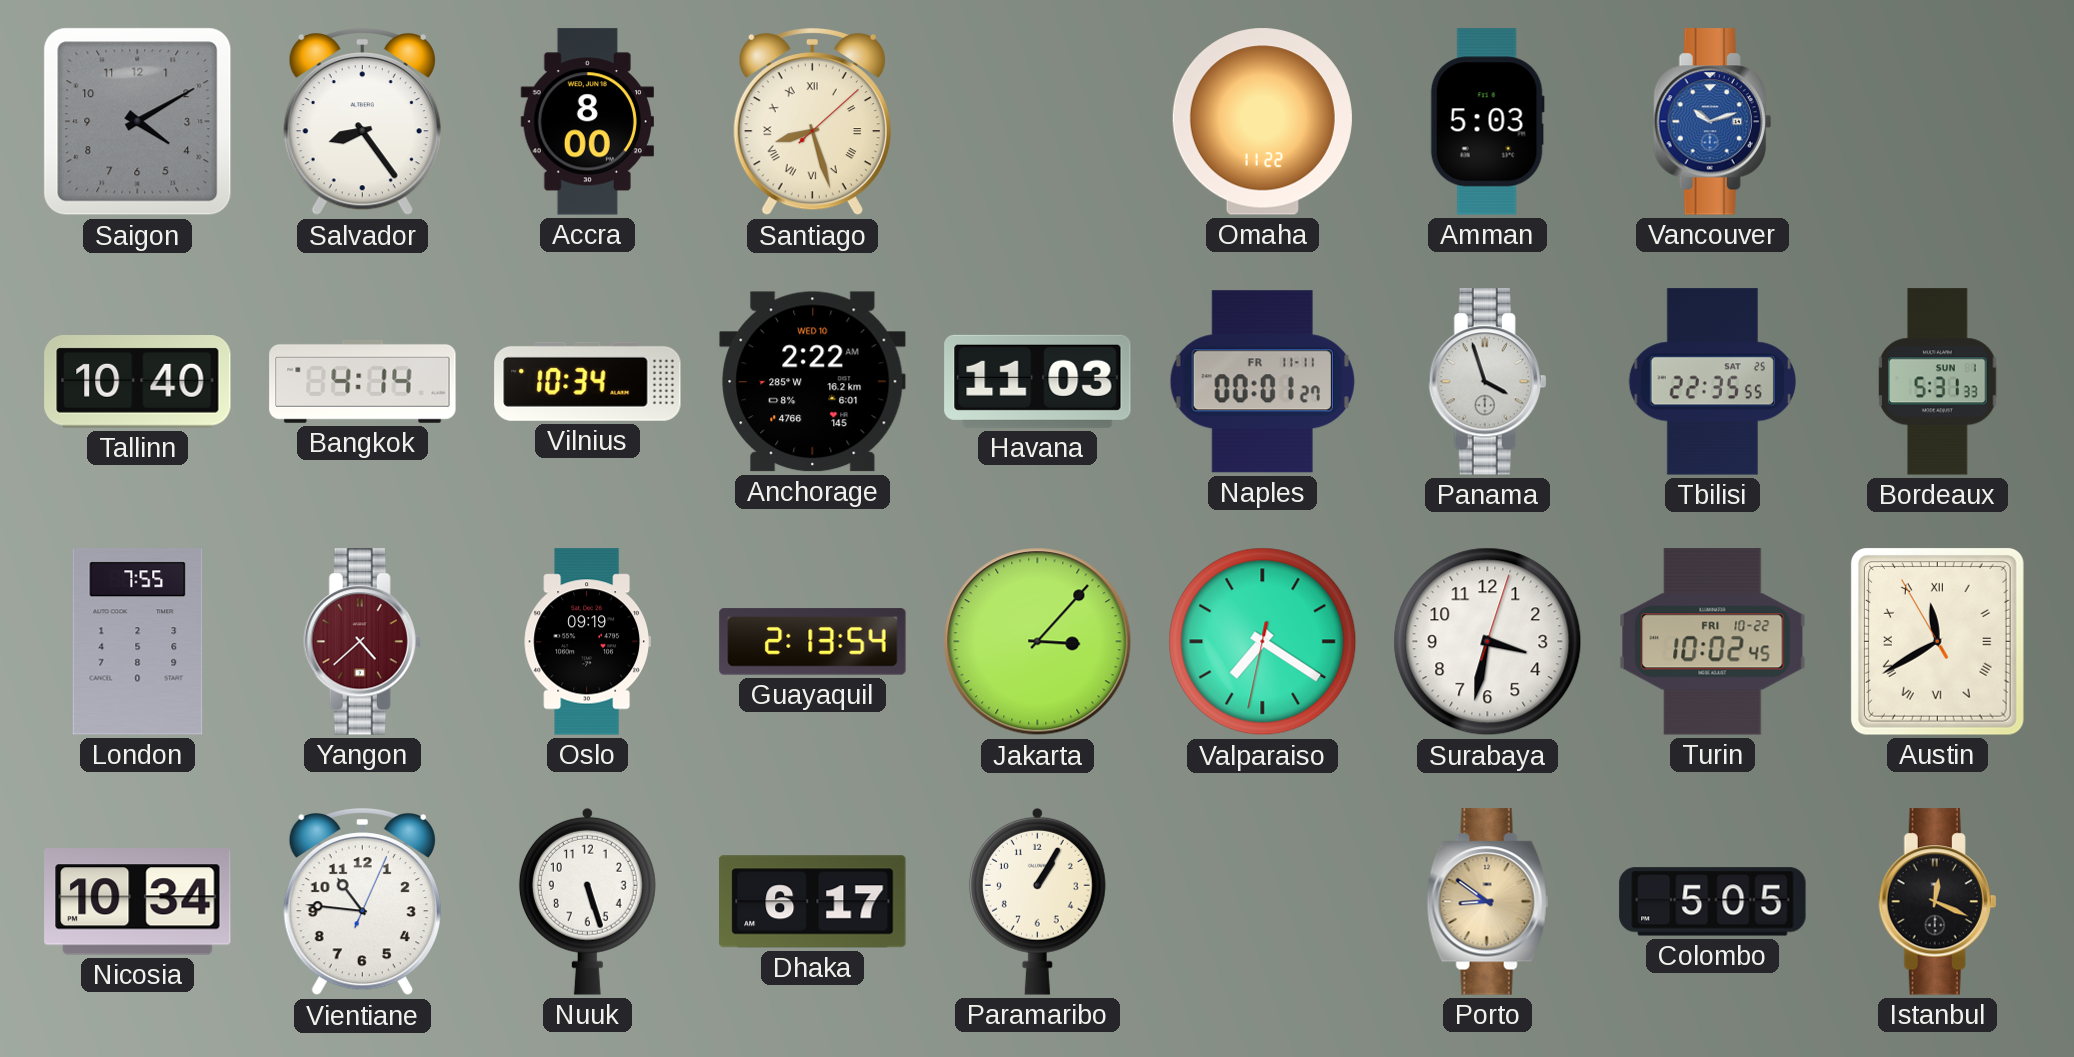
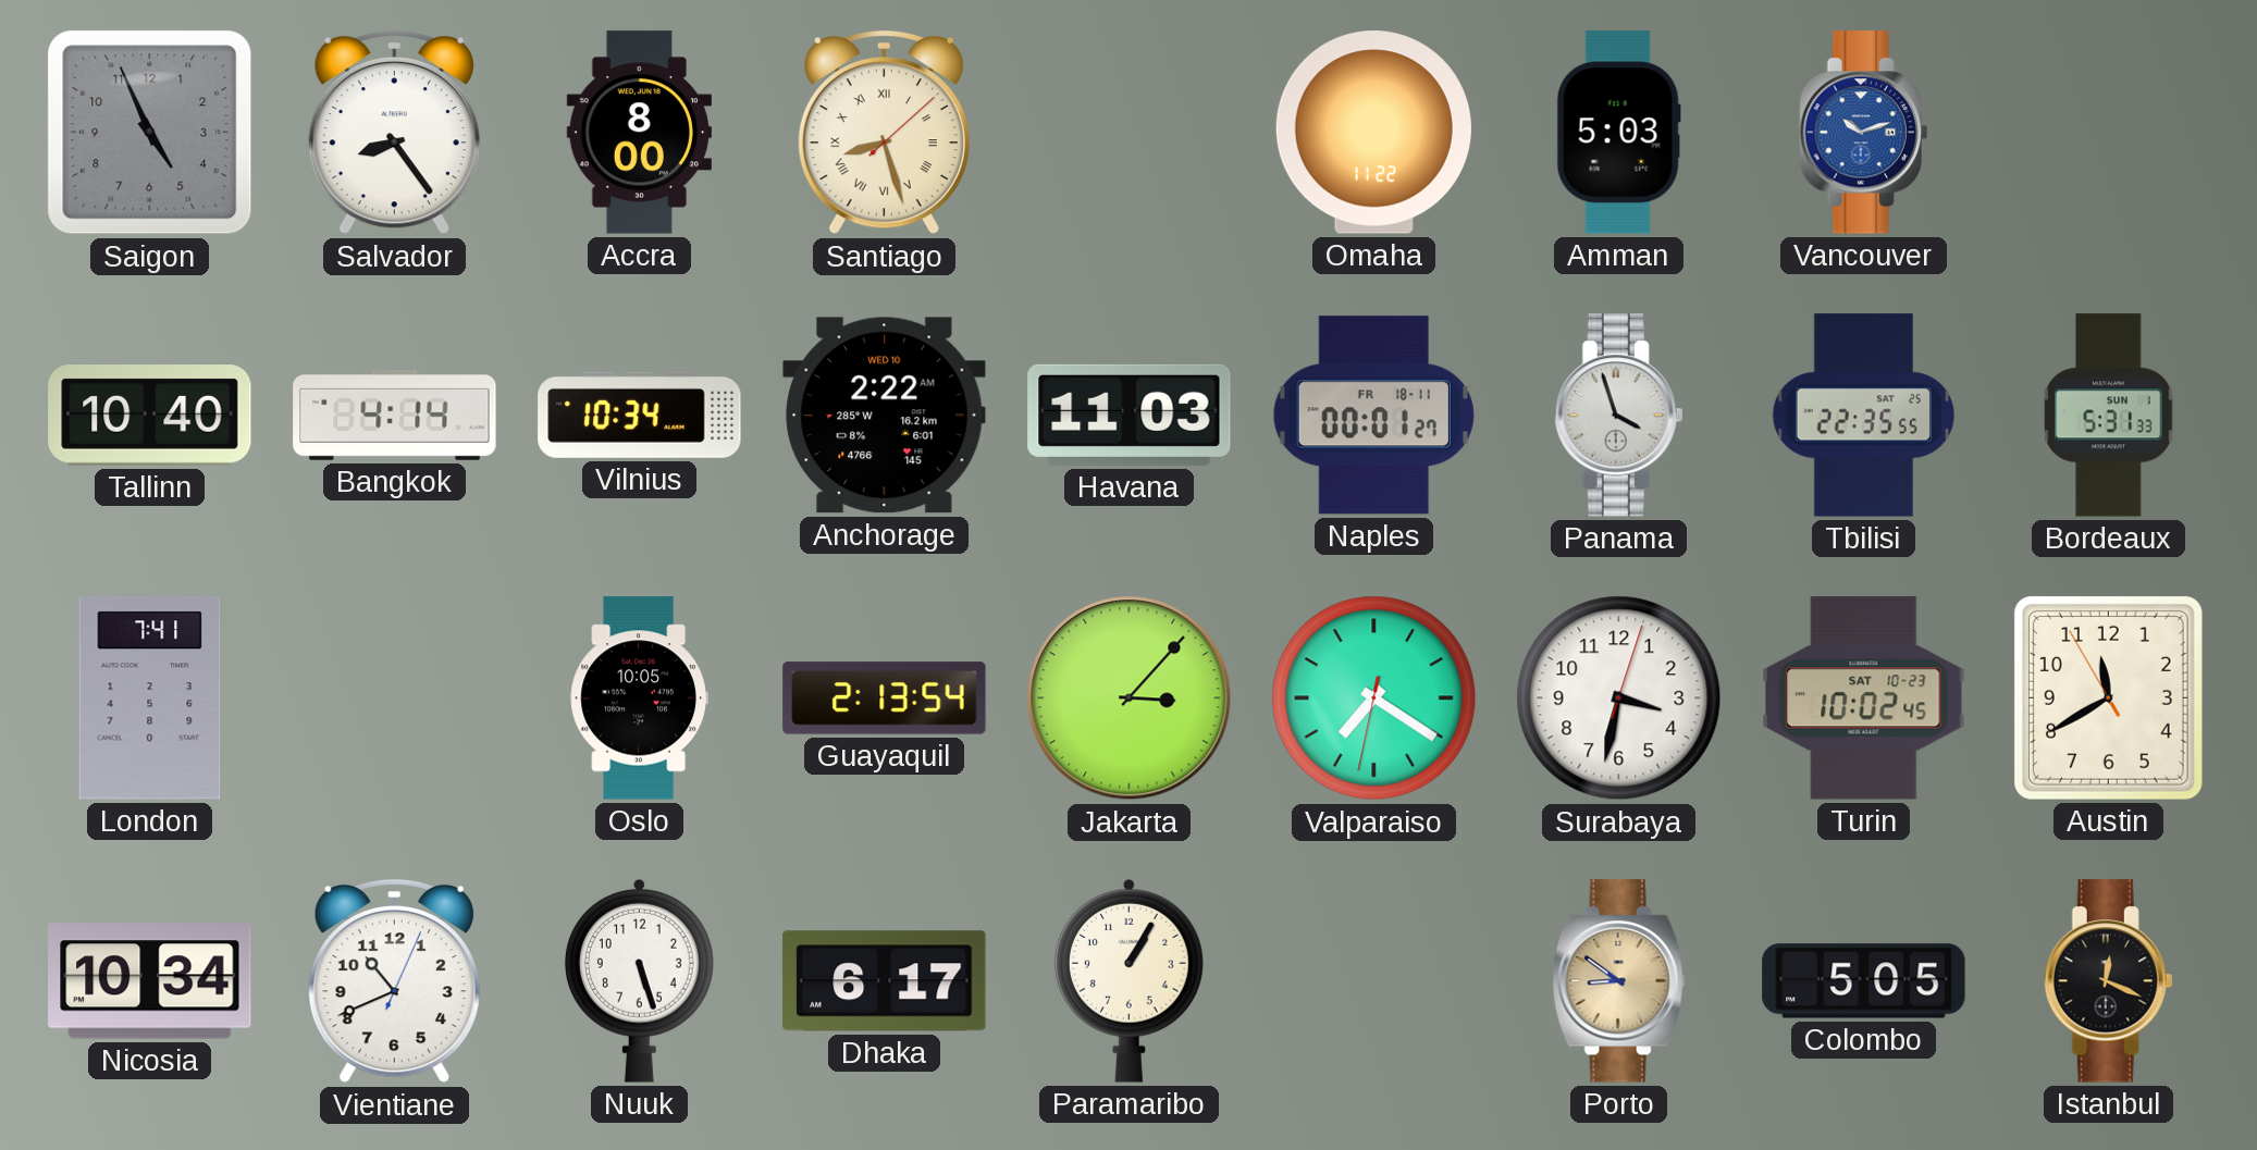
Saigon: 4:10 -> 4:56
Naples date: FR 11-11 -> FR 18-11
London: 7:55 -> 7:41
Yangon: 4:38 -> none
Oslo: 09:19 -> 10:05
Turin date: FRI 10-22 -> SAT 10-23
Austin numerals: Roman -> Arabic
Vientiane: 10:46 -> 10:41
